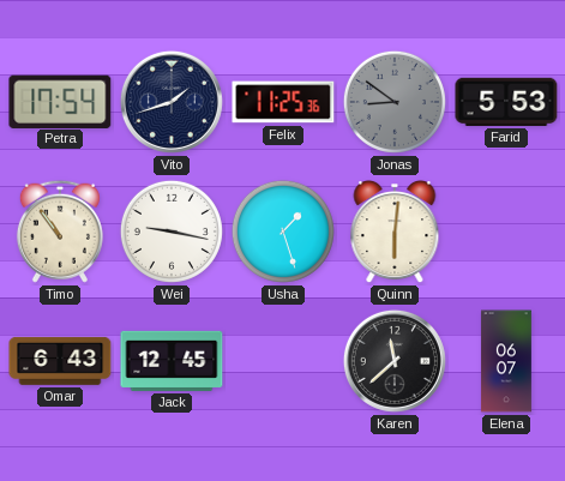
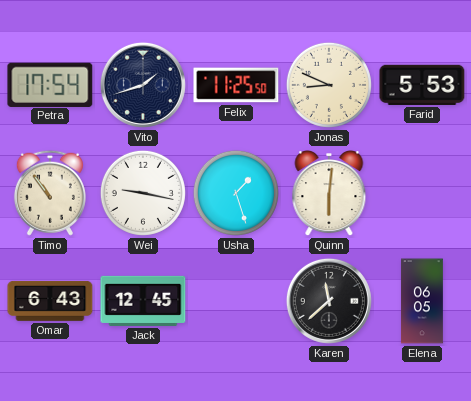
Felix: 11:25:36 -> 11:25:50
Jonas: 8:51 -> 8:49
Jonas dial: grey -> cream
Elena: 06:07 -> 06:05
